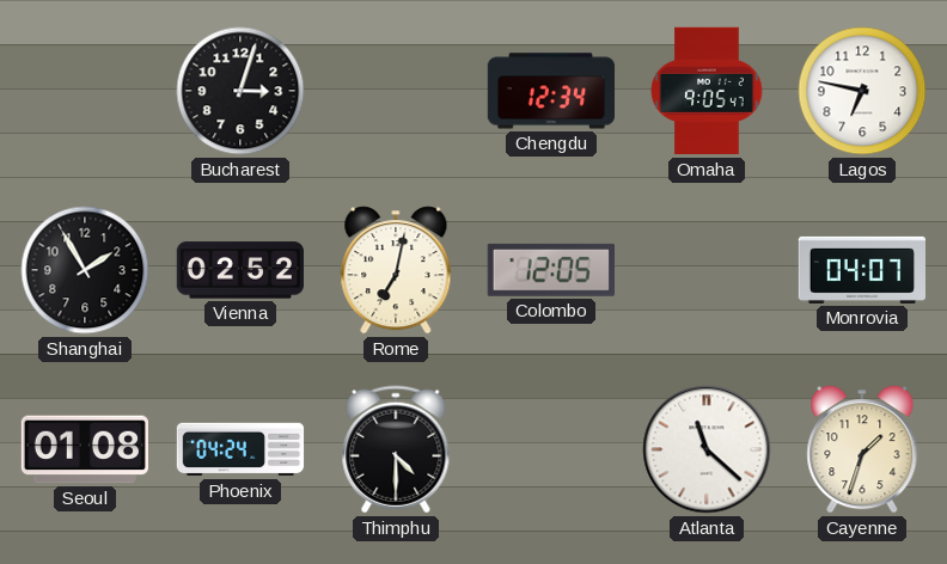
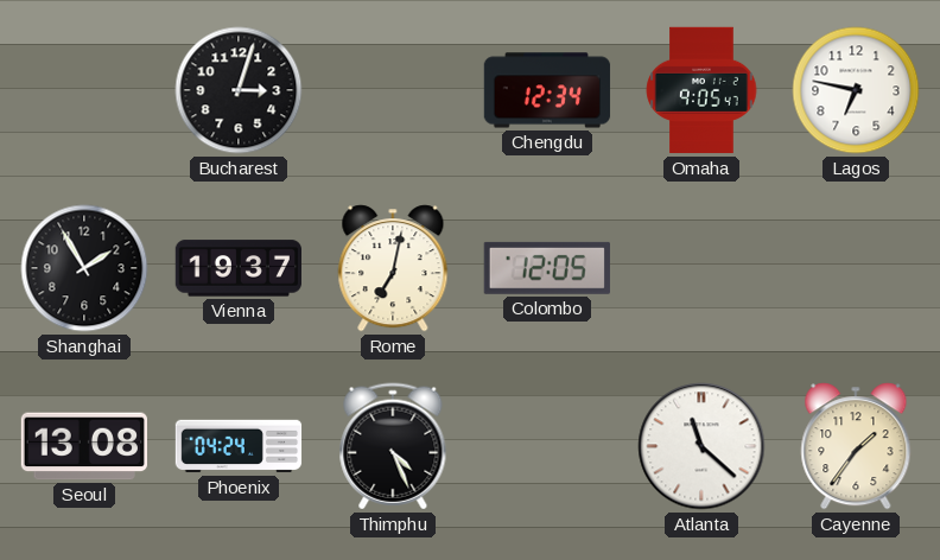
Vienna: 02:52 -> 19:37
Monrovia: 04:07 -> none
Seoul: 01:08 -> 13:08
Thimphu: 4:30 -> 4:26
Cayenne: 1:33 -> 1:36
